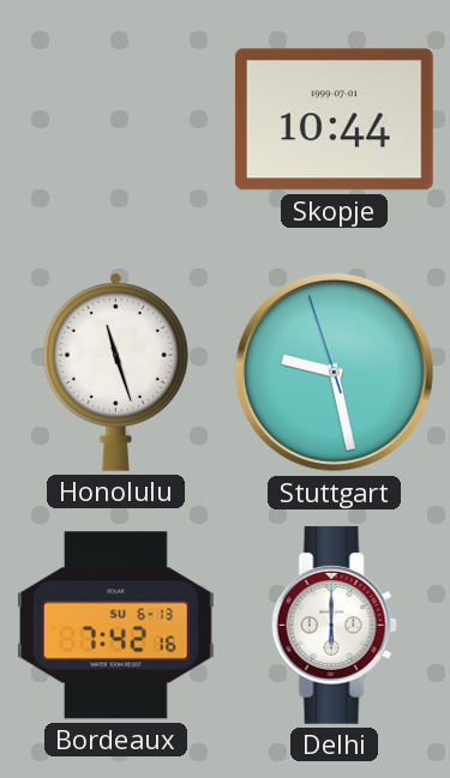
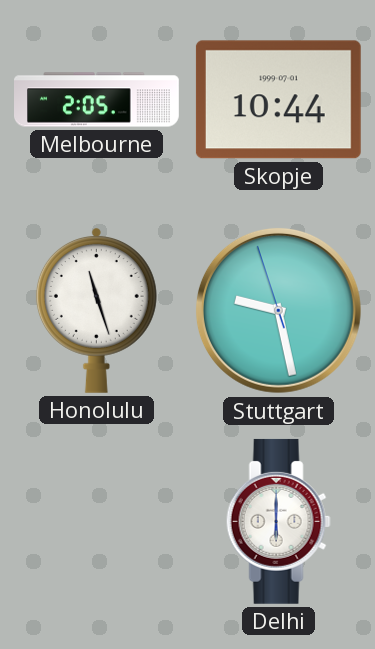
Melbourne: none -> 2:05
Bordeaux: 7:42 -> none
